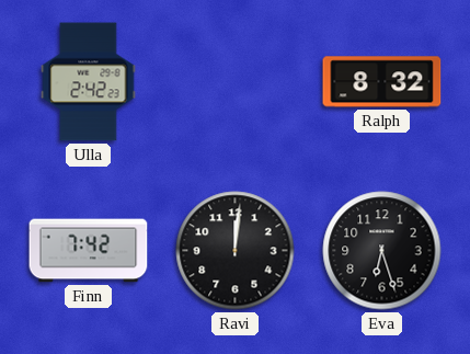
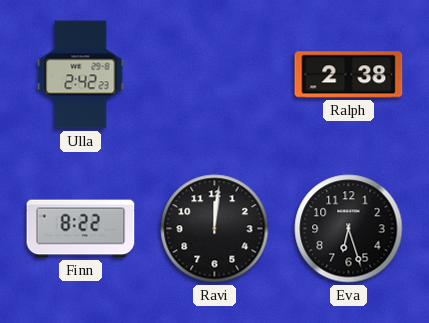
Ralph: 8:32 -> 2:38
Finn: 7:42 -> 8:22
